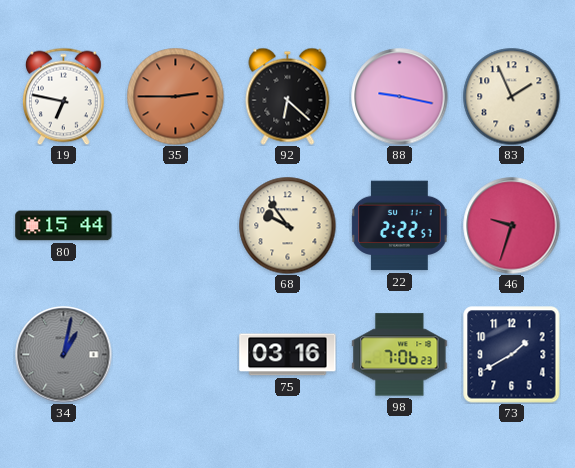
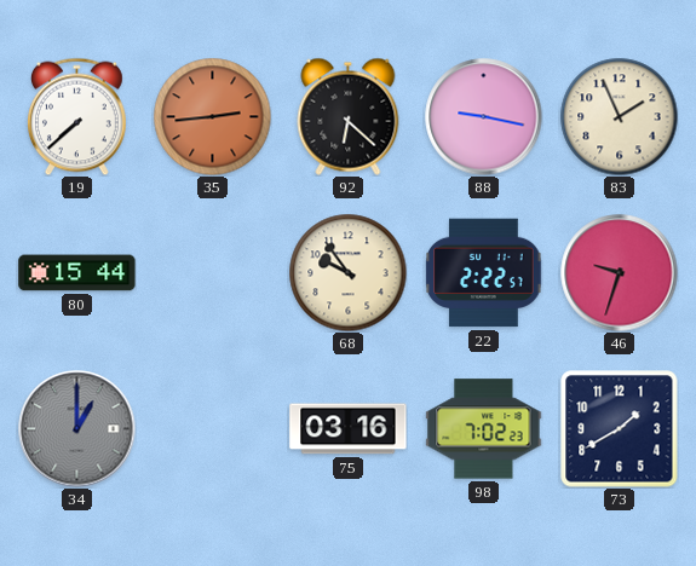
19: 6:47 -> 7:38
35: 2:45 -> 2:44
34: 1:02 -> 1:00
98: 7:06 -> 7:02
